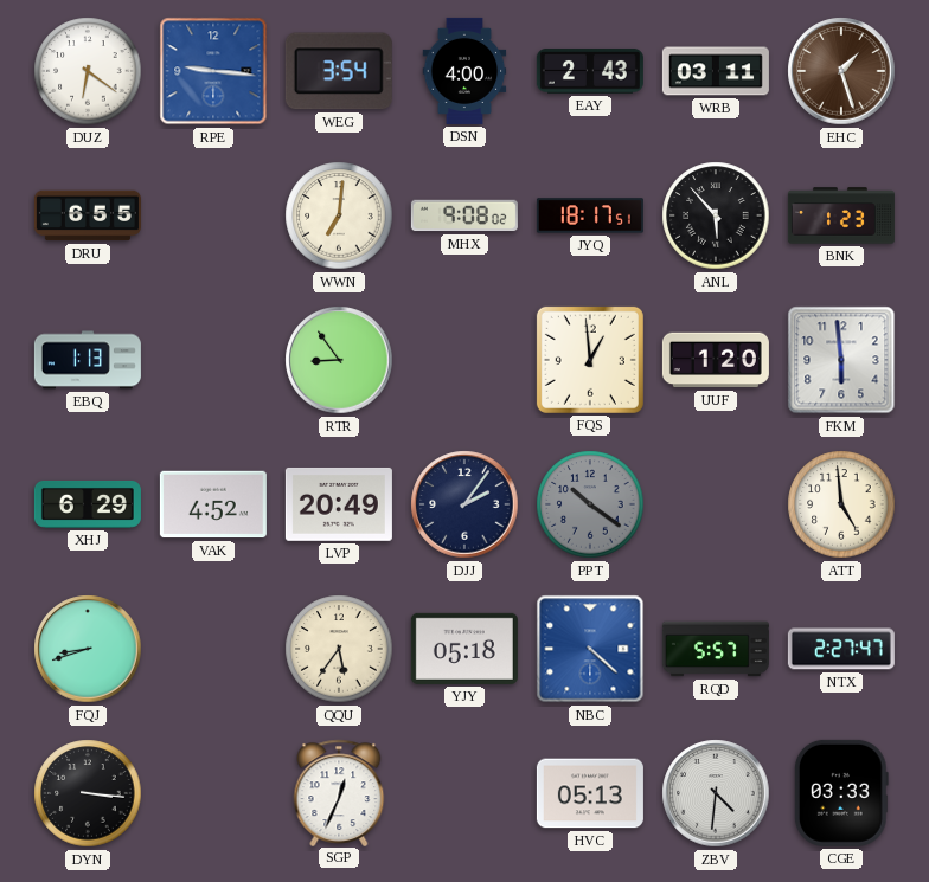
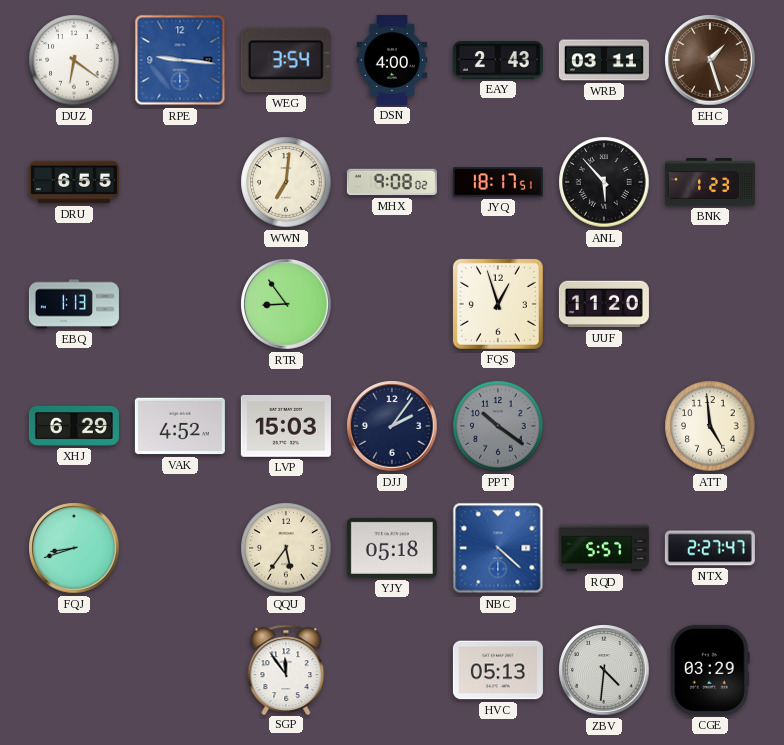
FQS: 12:59 -> 12:57
UUF: 1:20 -> 11:20
FKM: 5:59 -> none
LVP: 20:49 -> 15:03
DYN: 3:16 -> none
SGP: 12:34 -> 11:54
CGE: 03:33 -> 03:29
